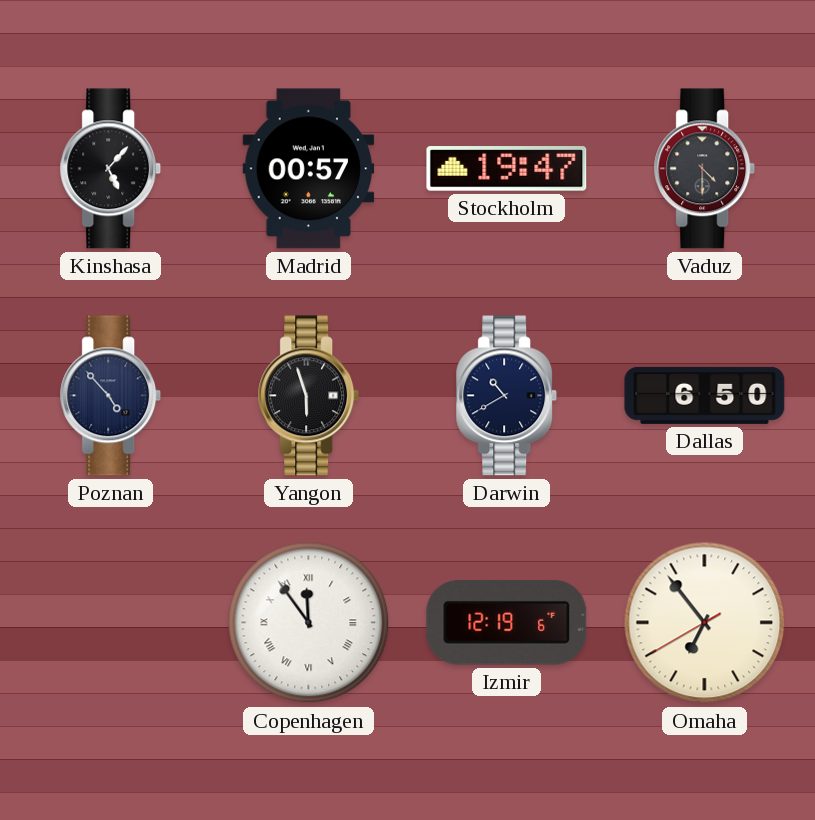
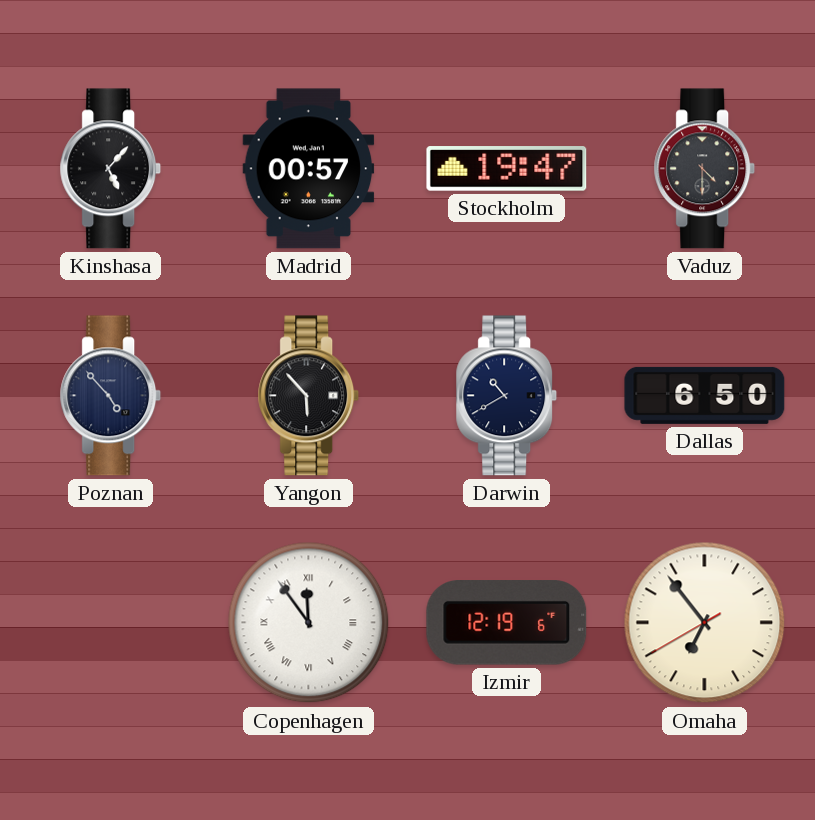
Yangon: 5:57 -> 5:53
